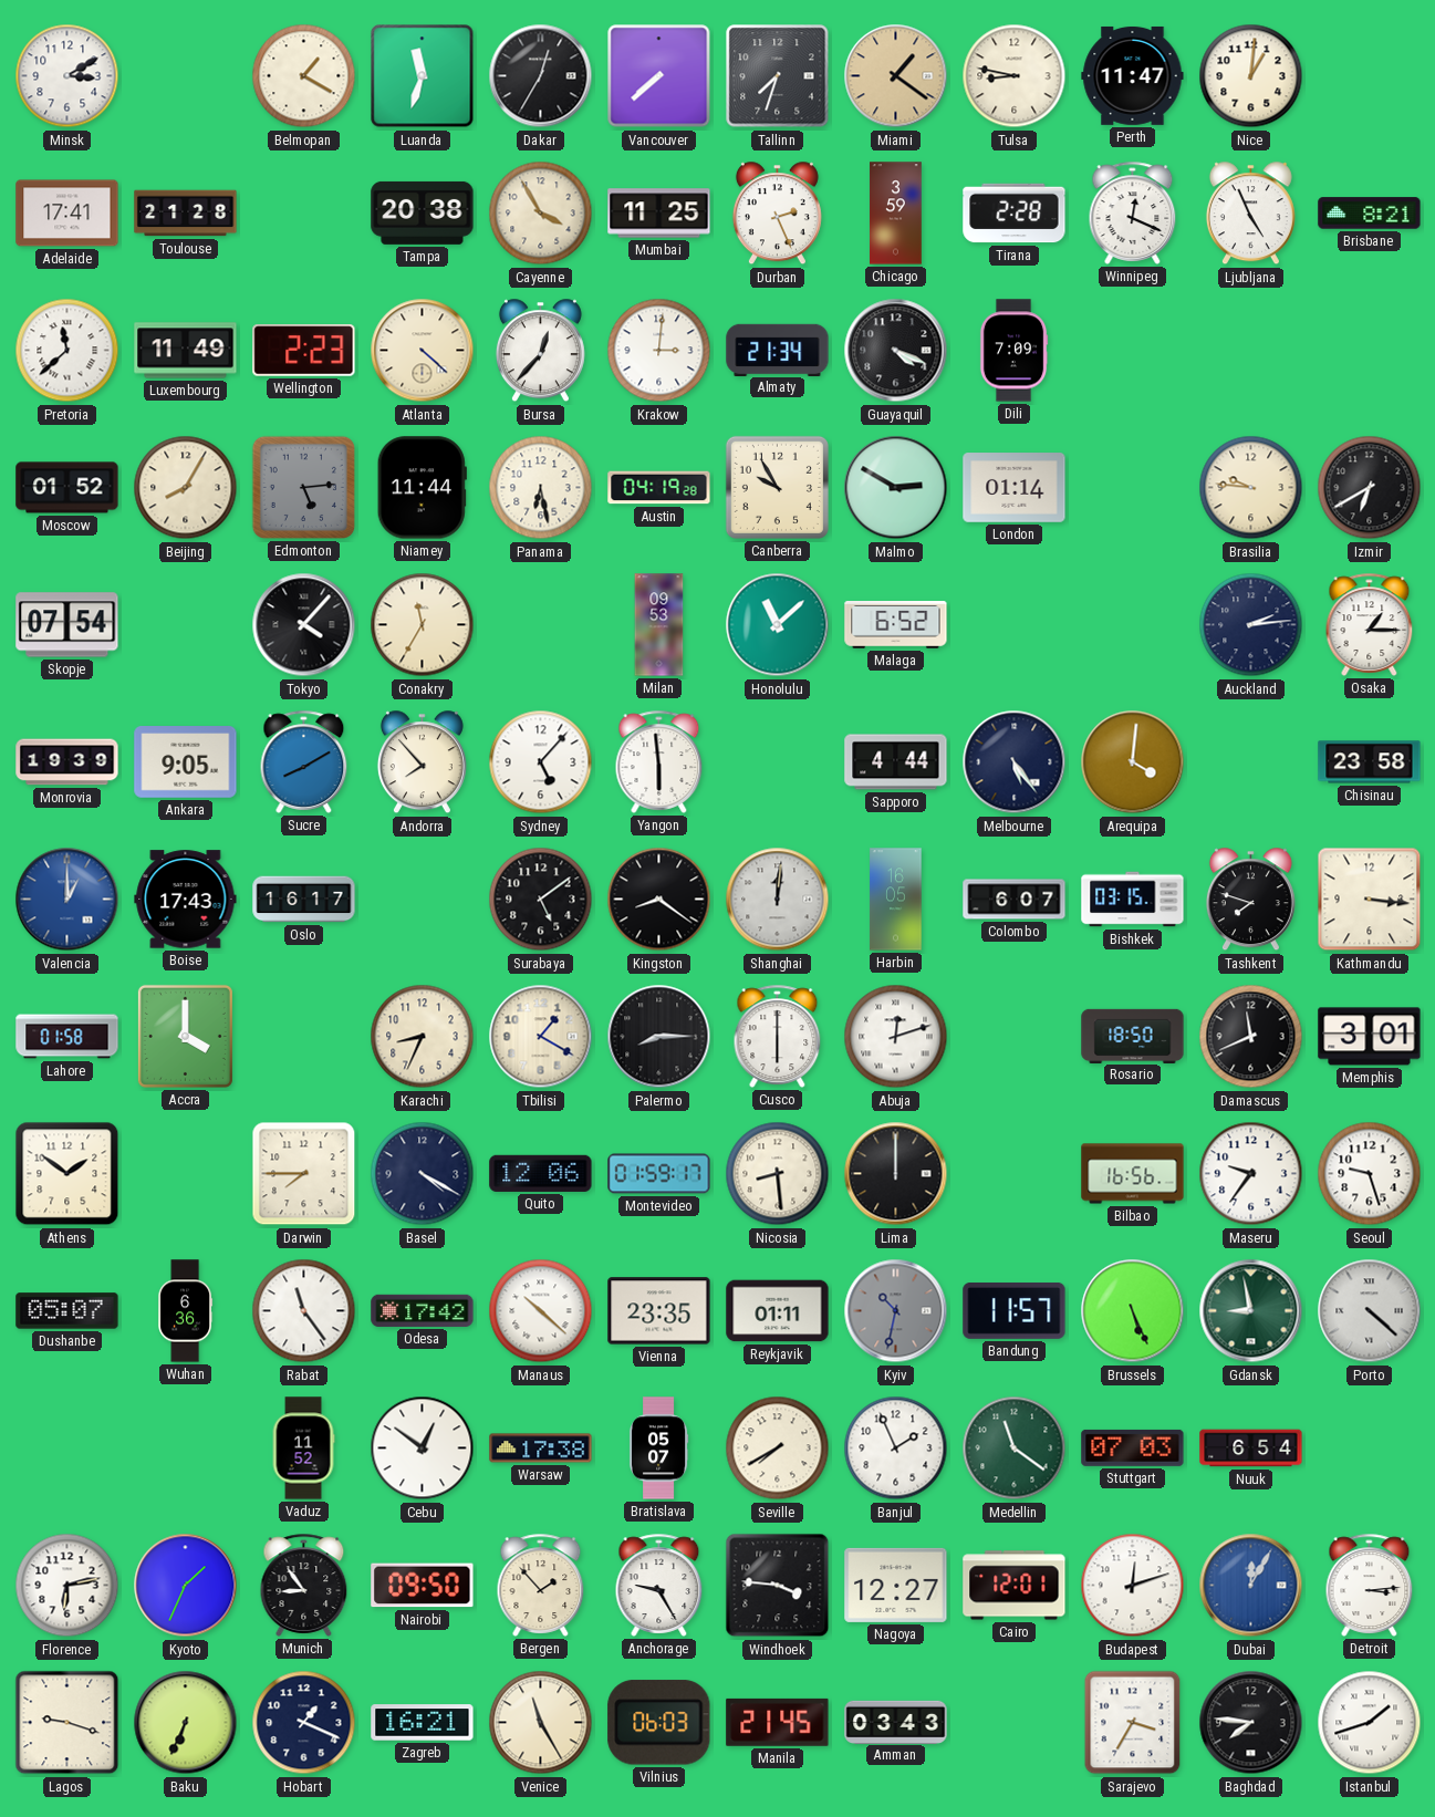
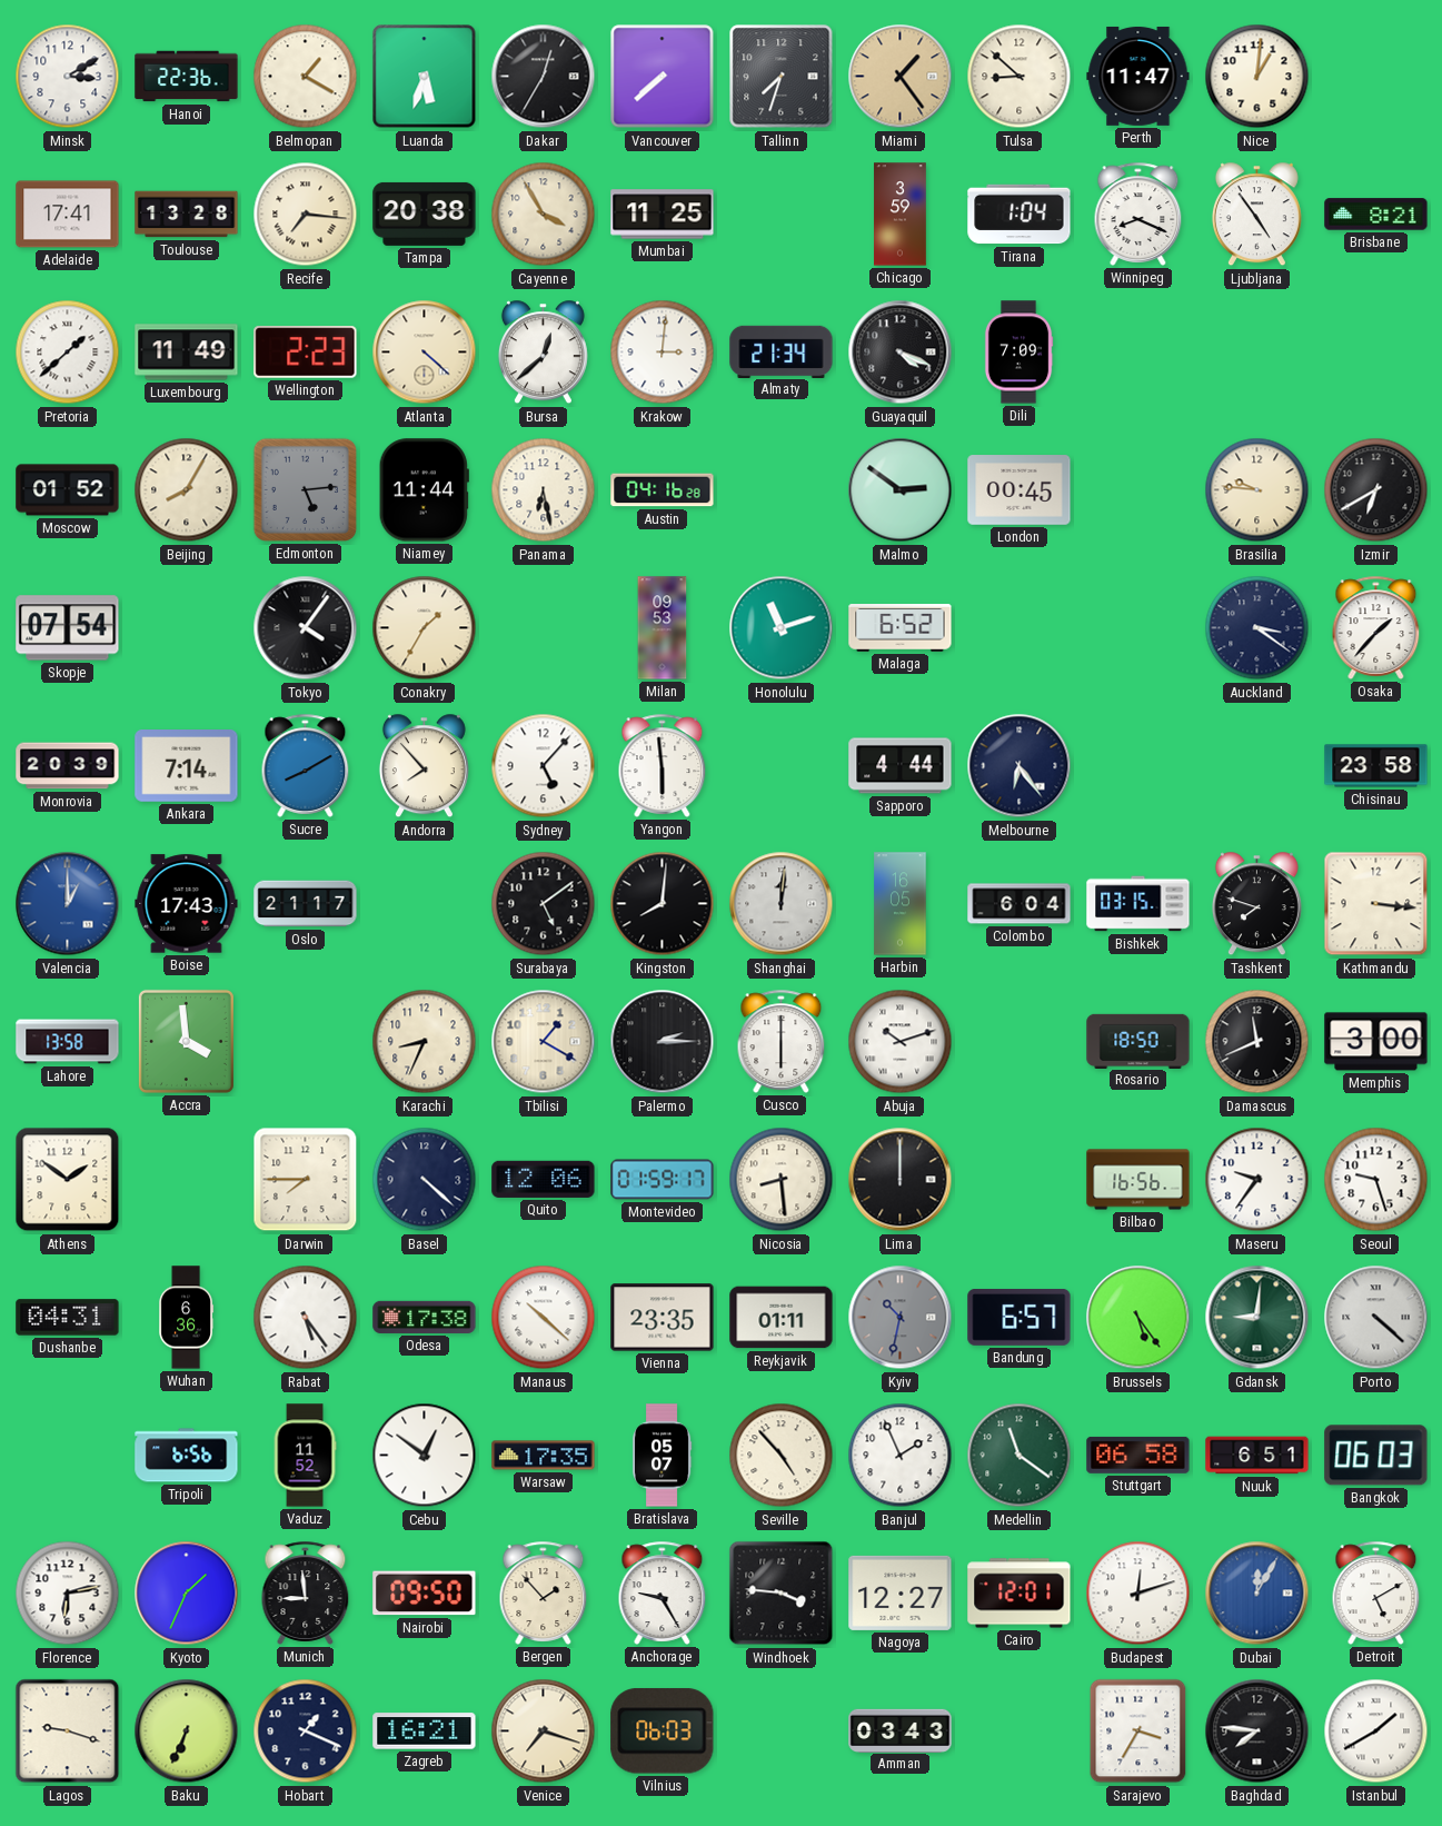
Hanoi: none -> 22:36
Luanda: 11:33 -> 5:33
Miami: 1:21 -> 1:24
Tulsa: 8:47 -> 8:52
Toulouse: 21:28 -> 13:28
Recife: none -> 7:16
Durban: 2:26 -> none
Tirana: 2:28 -> 1:04
Winnipeg: 12:19 -> 8:19
Ljubljana: 4:56 -> 4:54
Pretoria: 11:38 -> 1:38
Bursa: 12:37 -> 12:38
Austin: 04:19 -> 04:16
Canberra: 9:55 -> none
Malmo: 2:50 -> 2:51
London: 01:14 -> 00:45
Tokyo: 4:07 -> 4:06
Conakry: 11:35 -> 1:35
Honolulu: 11:08 -> 11:12
Auckland: 2:14 -> 3:21
Osaka: 1:15 -> 1:37
Monrovia: 19:39 -> 20:39
Ankara: 9:05 -> 7:14
Melbourne: 5:24 -> 6:24
Arequipa: 4:01 -> none
Oslo: 16:17 -> 21:17
Kingston: 8:21 -> 8:01
Colombo: 6:07 -> 6:04
Lahore: 01:58 -> 13:58
Accra: 4:00 -> 3:59
Palermo: 8:15 -> 2:15
Abuja: 12:12 -> 10:12
Memphis: 3:01 -> 3:00
Basel: 4:20 -> 4:22
Dushanbe: 05:07 -> 04:31
Rabat: 11:24 -> 5:24
Odesa: 17:42 -> 17:38
Bandung: 11:57 -> 6:57
Brussels: 5:26 -> 5:24
Gdansk: 8:58 -> 9:01
Tripoli: none -> 6:56
Warsaw: 17:38 -> 17:35
Seville: 7:40 -> 4:53
Stuttgart: 07:03 -> 06:58
Nuuk: 6:54 -> 6:51
Bangkok: none -> 06:03
Munich: 8:54 -> 8:59
Detroit: 3:14 -> 5:10
Venice: 11:25 -> 7:18
Manila: 21:45 -> none
Istanbul: 1:42 -> 1:40
